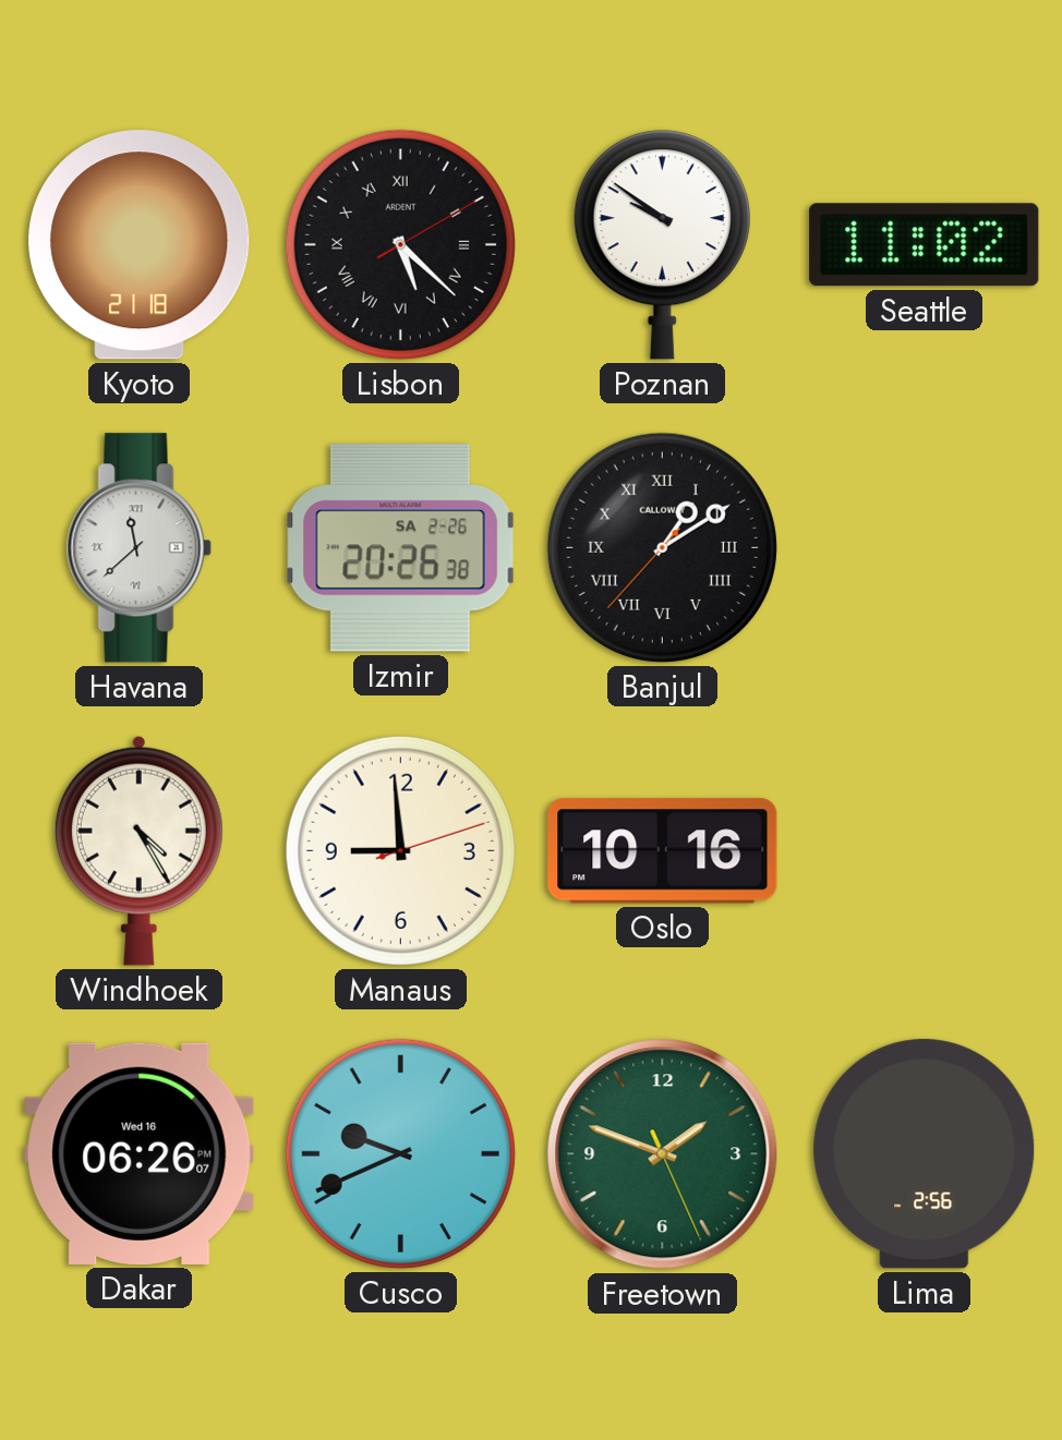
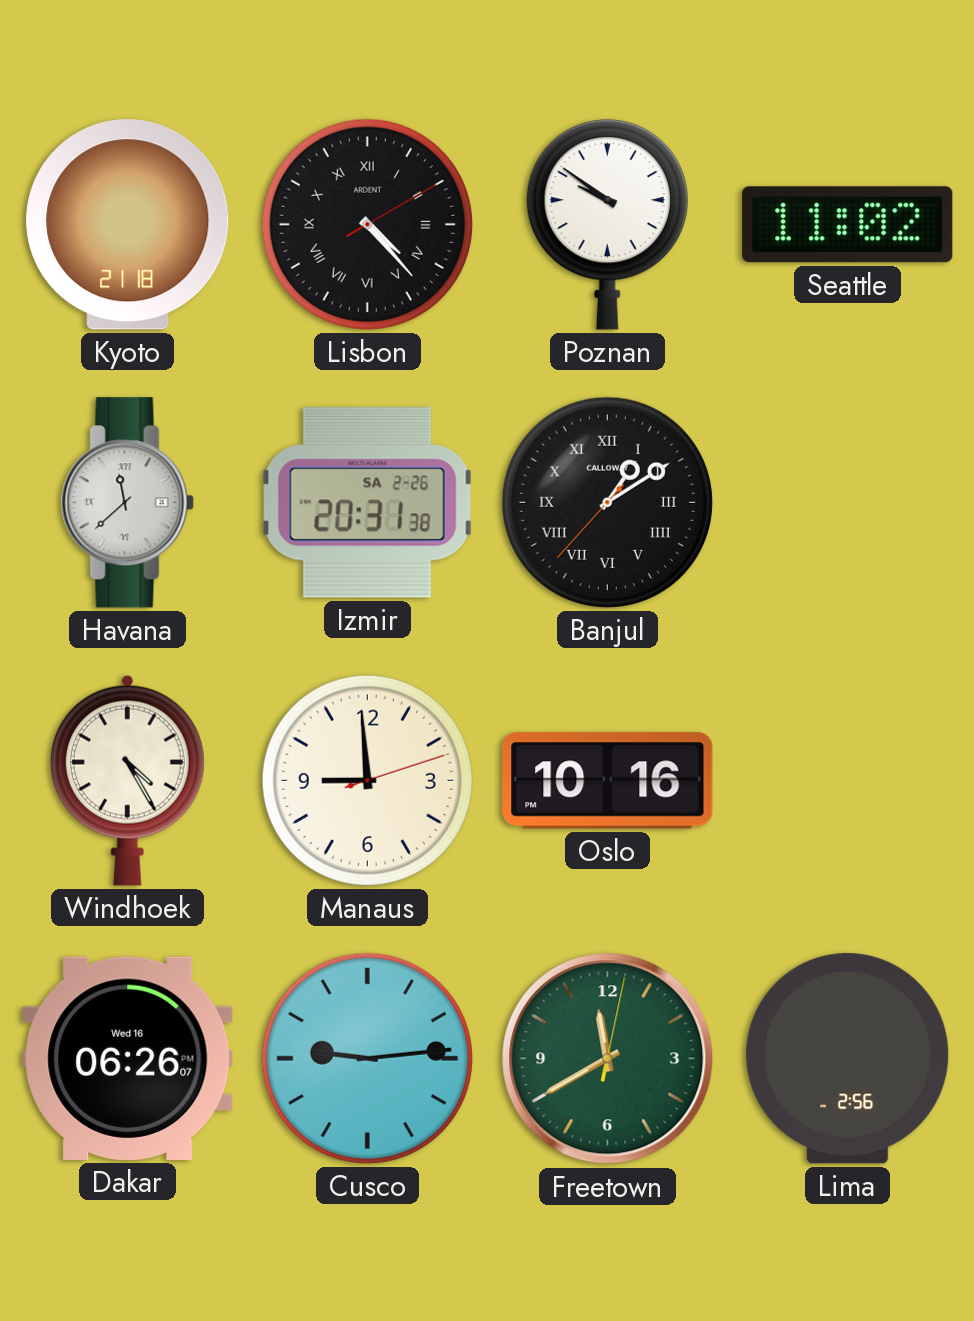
Lisbon: 5:22 -> 4:23
Izmir: 20:26 -> 20:31
Cusco: 9:41 -> 9:14
Freetown: 1:48 -> 11:40
